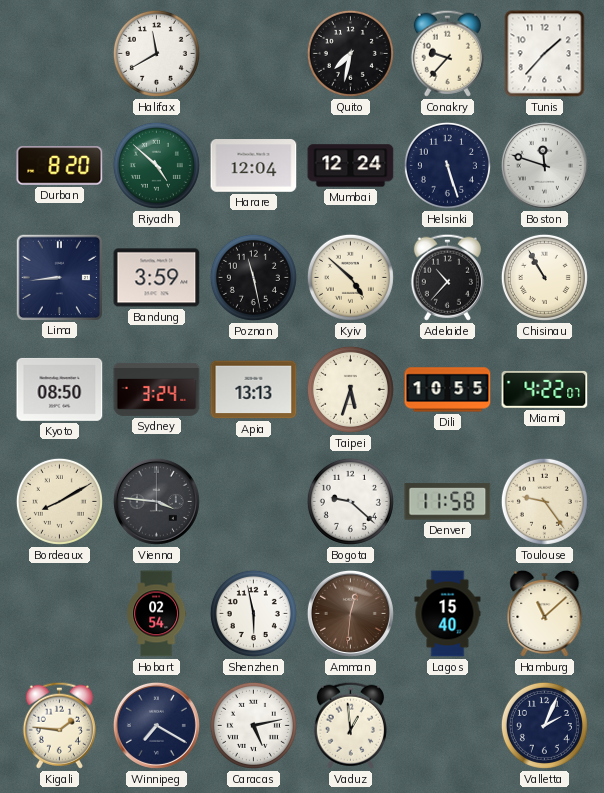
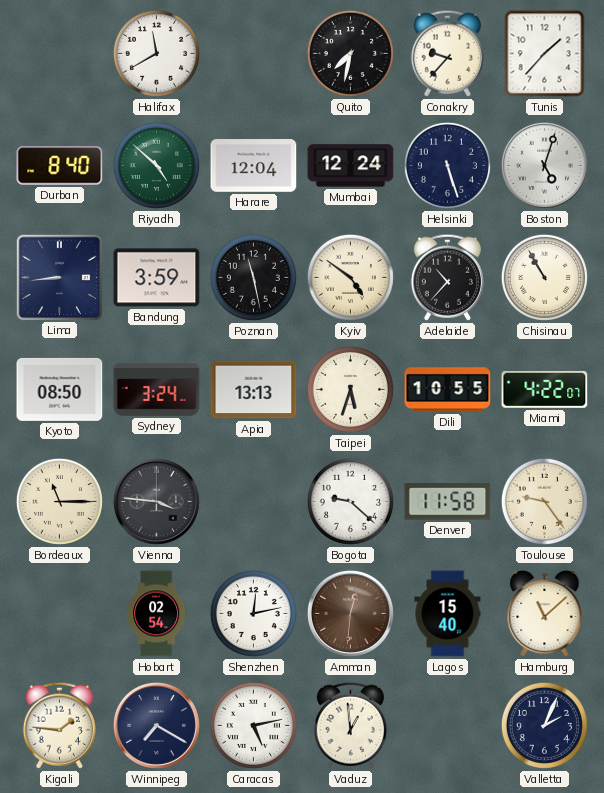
Durban: 8:20 -> 8:40
Boston: 11:48 -> 5:03
Kyiv: 4:52 -> 4:51
Bordeaux: 8:10 -> 11:15
Shenzhen: 5:58 -> 12:13
